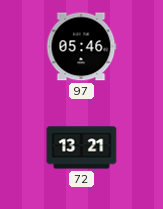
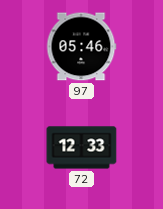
72: 13:21 -> 12:33
